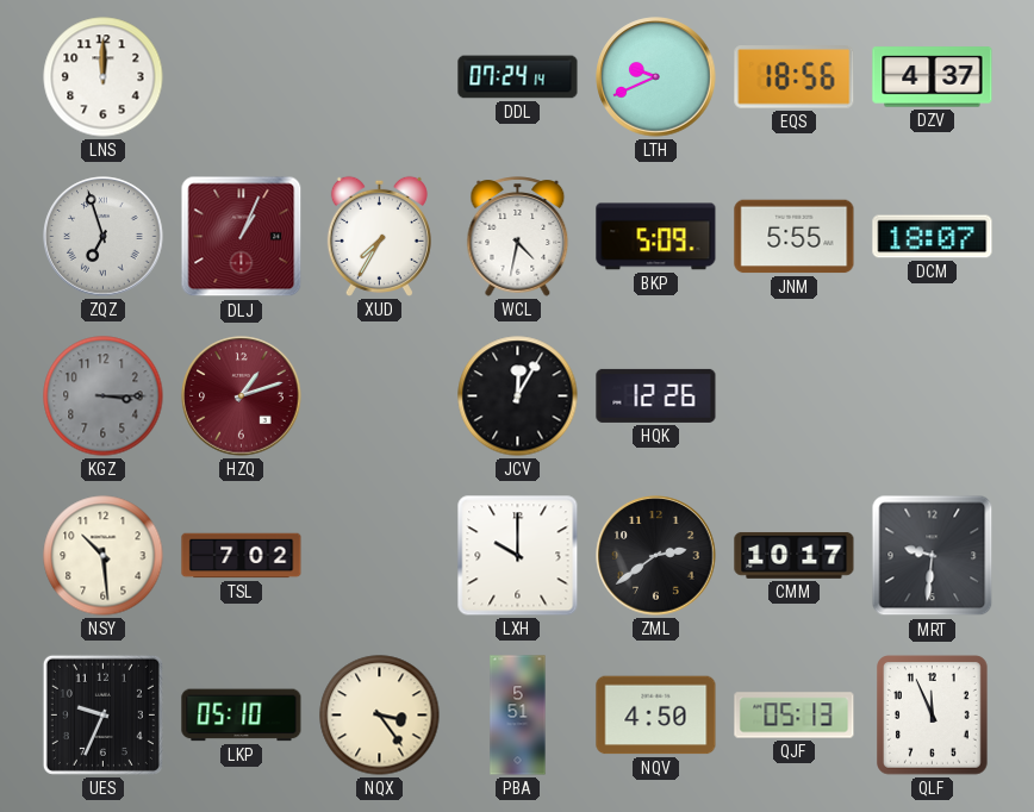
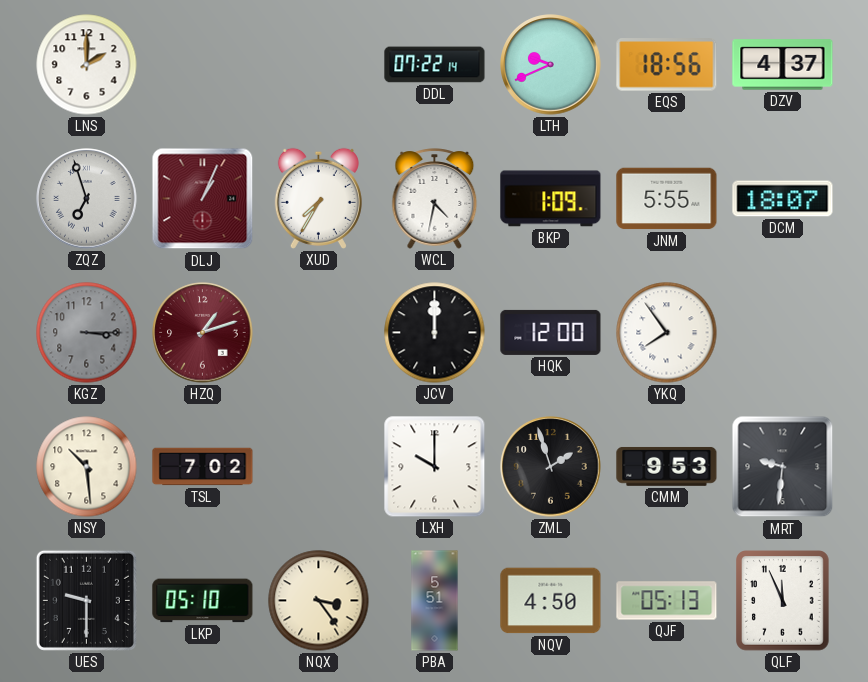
LNS: 12:00 -> 2:00
DDL: 07:24 -> 07:22
BKP: 5:09 -> 1:09
JCV: 12:05 -> 12:00
HQK: 12:26 -> 12:00
YKQ: none -> 7:54
ZML: 2:39 -> 1:57
CMM: 10:17 -> 9:53
UES: 9:34 -> 9:30
